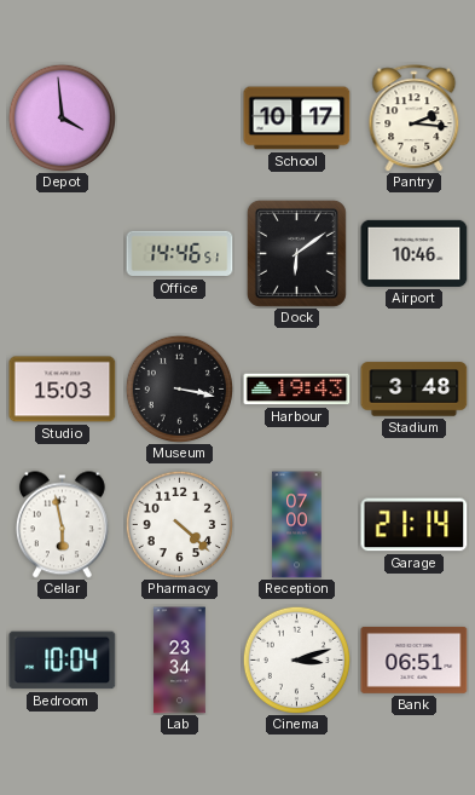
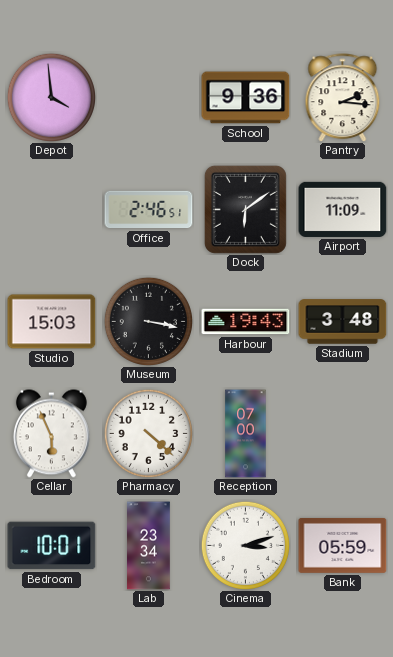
School: 10:17 -> 9:36
Office: 14:46 -> 2:46
Airport: 10:46 -> 11:09
Cellar: 5:58 -> 5:56
Garage: 21:14 -> none
Bedroom: 10:04 -> 10:01
Bank: 06:51 -> 05:59
